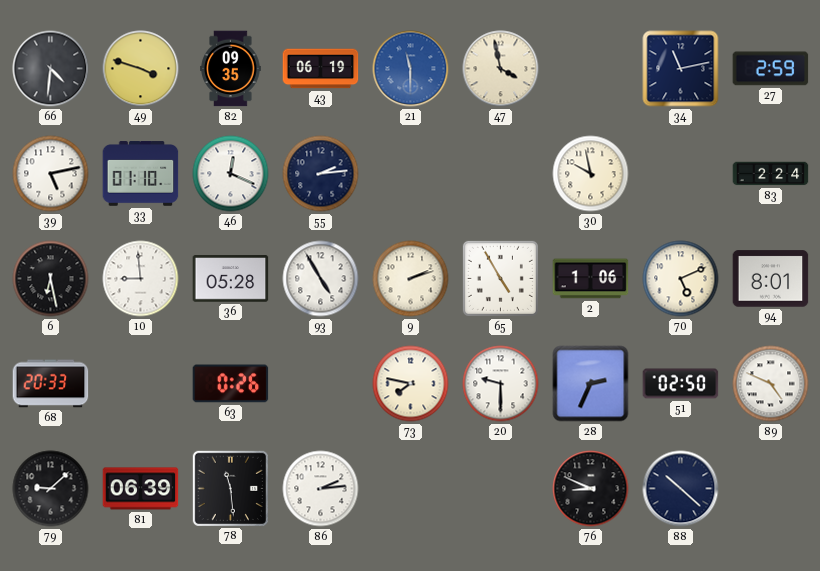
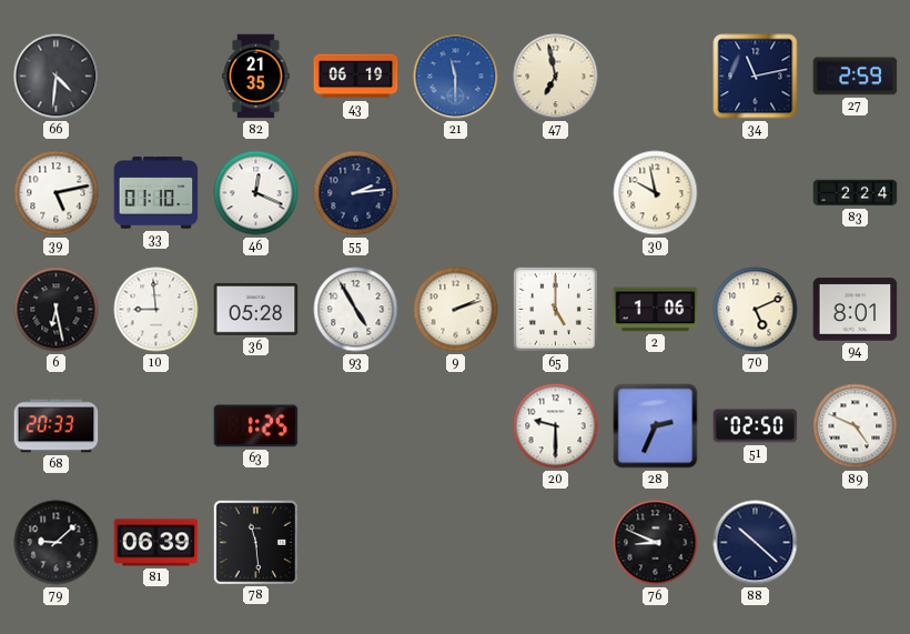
49: 3:48 -> none
82: 09:35 -> 21:35
47: 3:58 -> 6:58
65: 4:55 -> 5:00
63: 0:26 -> 1:25
73: 7:47 -> none
86: 2:14 -> none
